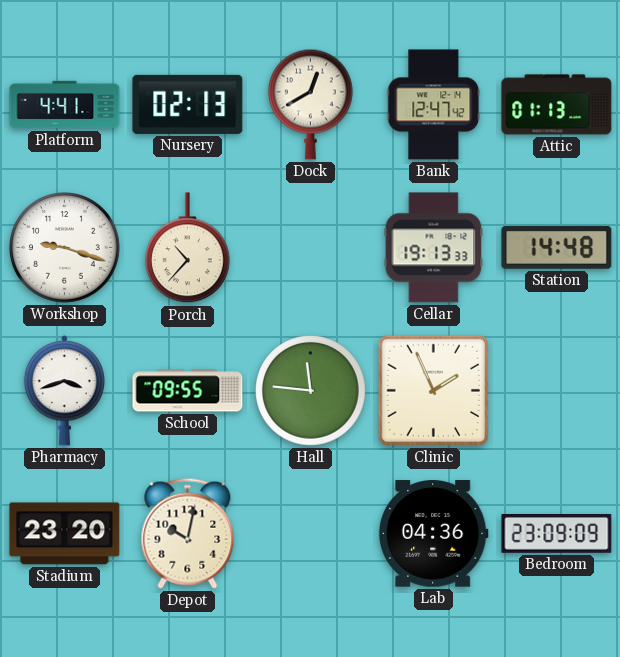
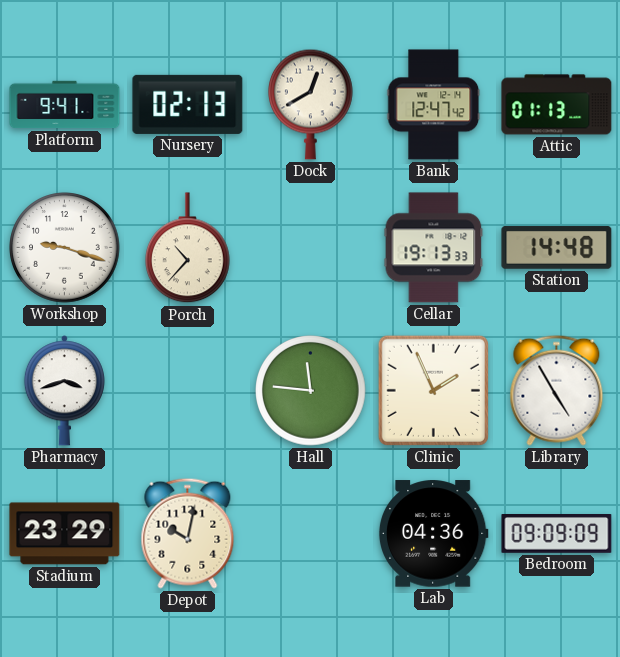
Platform: 4:41 -> 9:41
School: 09:55 -> none
Library: none -> 4:55
Stadium: 23:20 -> 23:29
Bedroom: 23:09 -> 09:09
